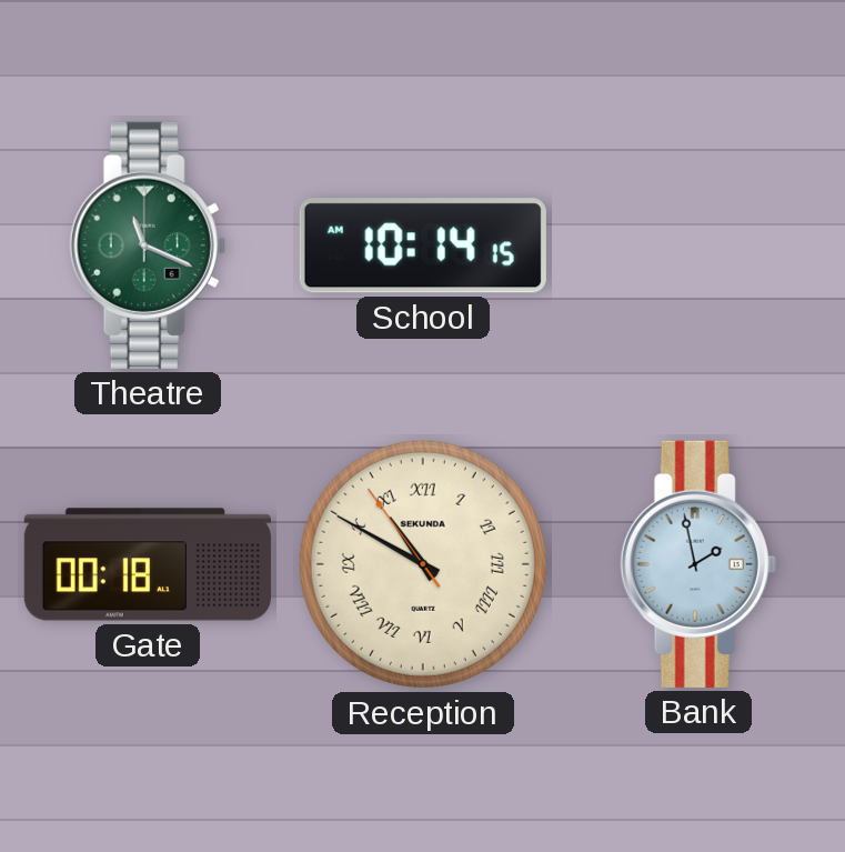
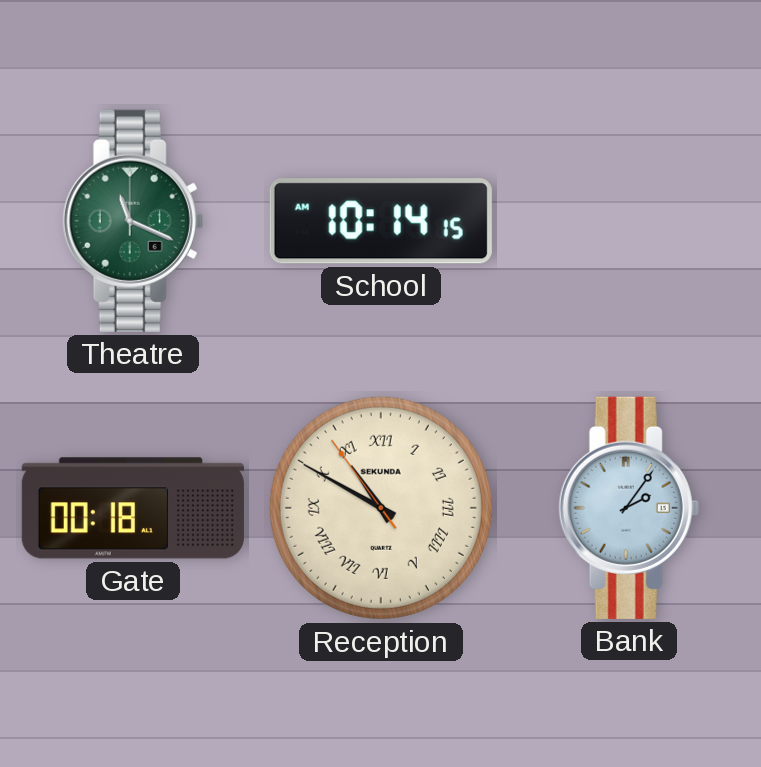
Bank: 1:58 -> 2:06
